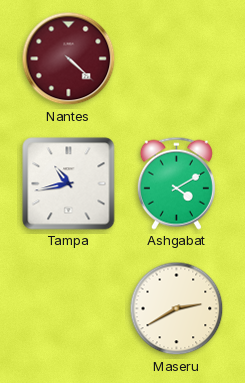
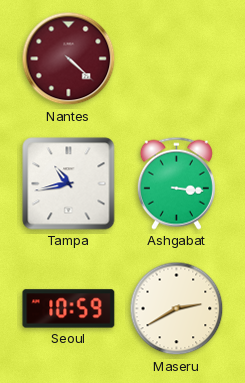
Ashgabat: 4:10 -> 3:16
Seoul: none -> 10:59
